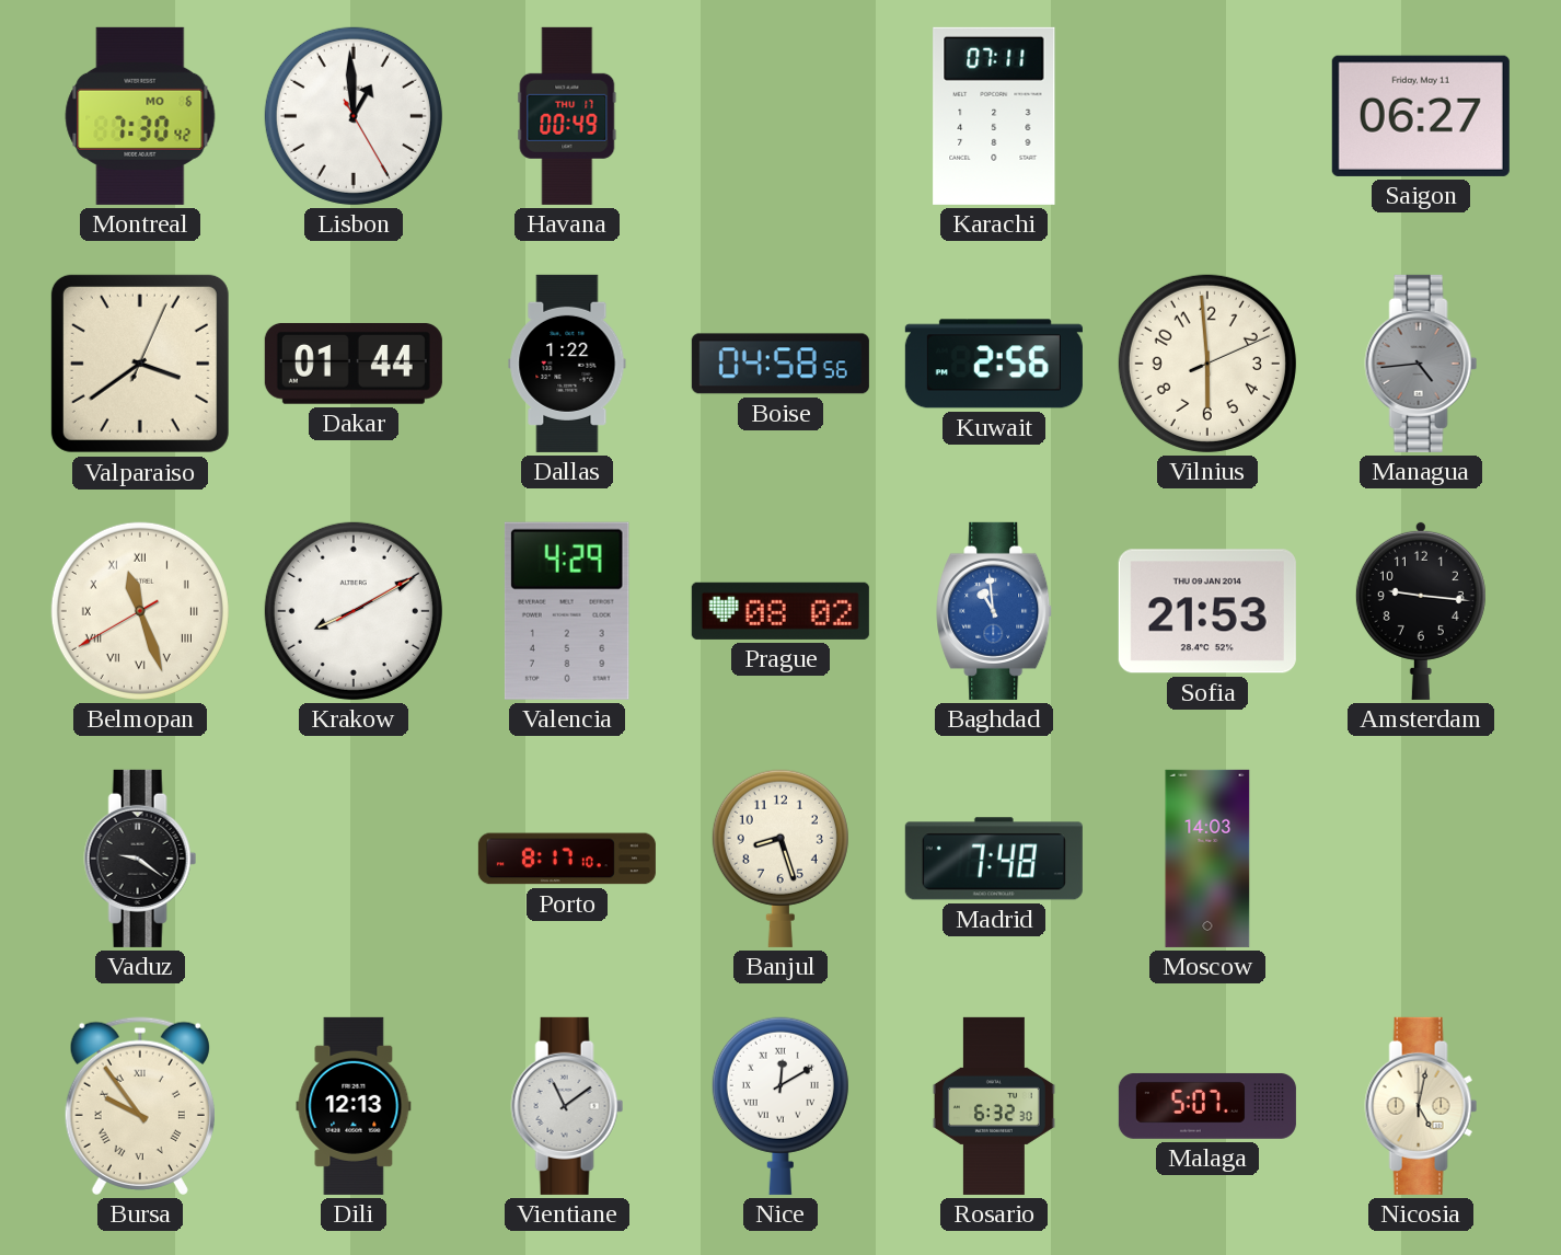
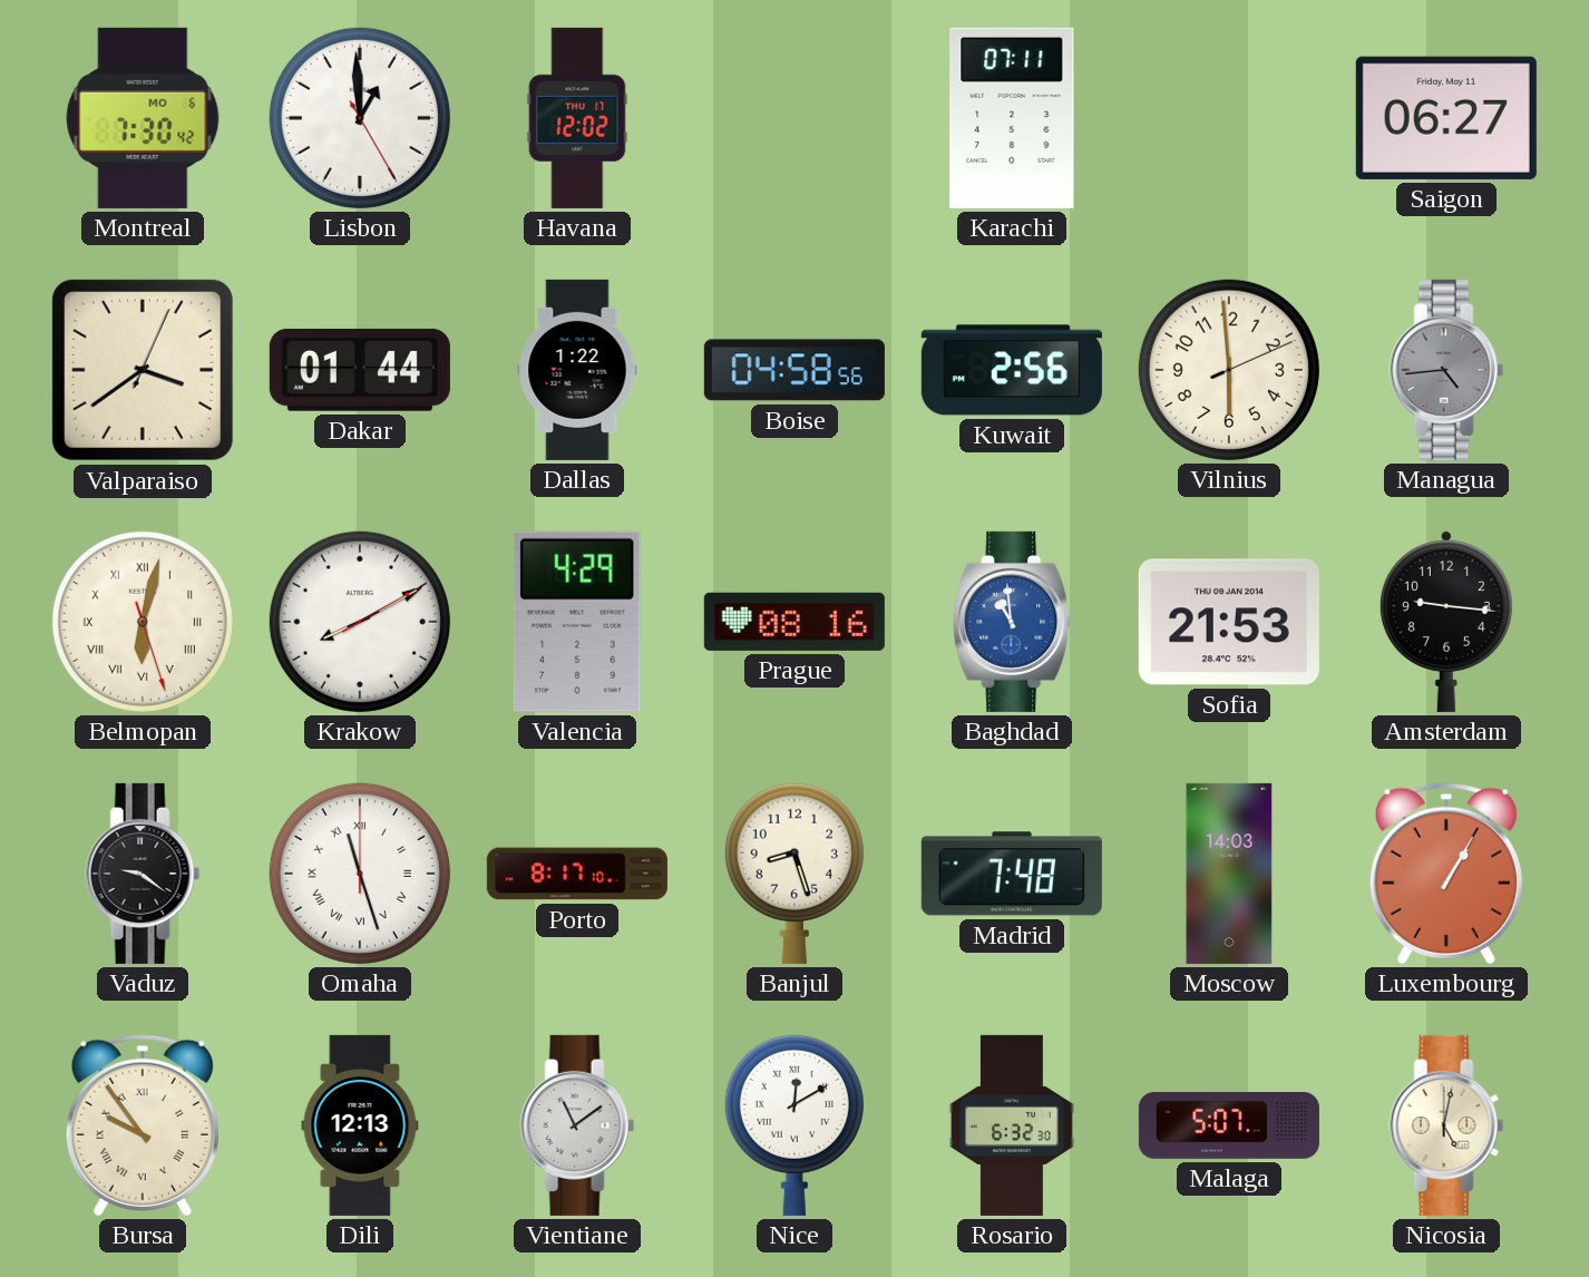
Havana: 00:49 -> 12:02
Belmopan: 11:26 -> 6:02
Prague: 08:02 -> 08:16
Omaha: none -> 11:27
Luxembourg: none -> 1:05
